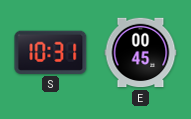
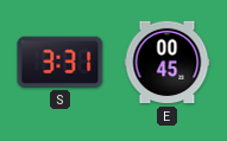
S: 10:31 -> 3:31
